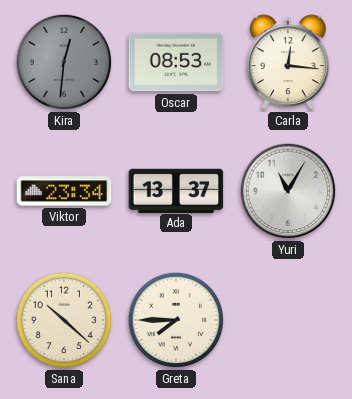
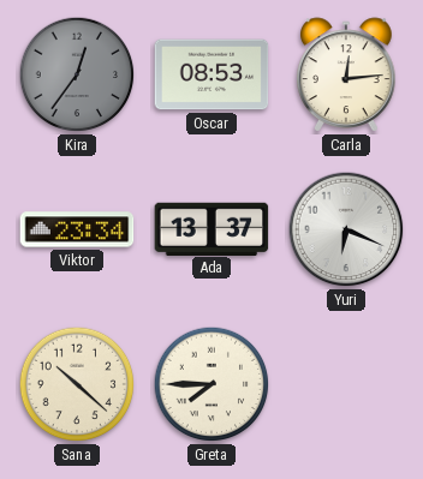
Kira: 12:31 -> 12:36
Carla: 12:16 -> 12:14
Yuri: 11:05 -> 6:19
